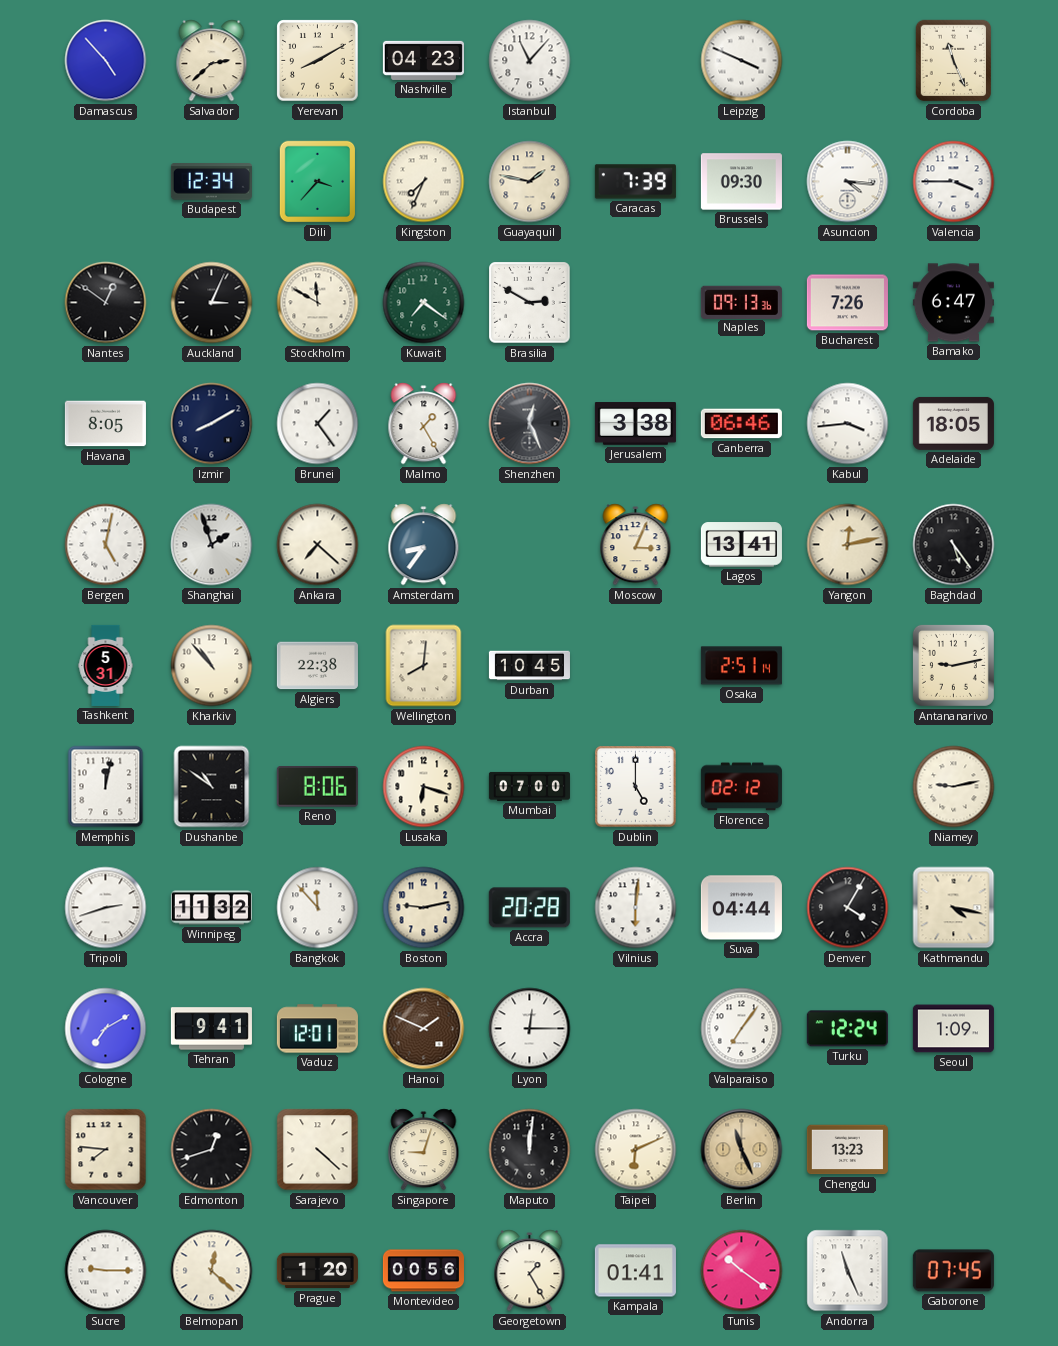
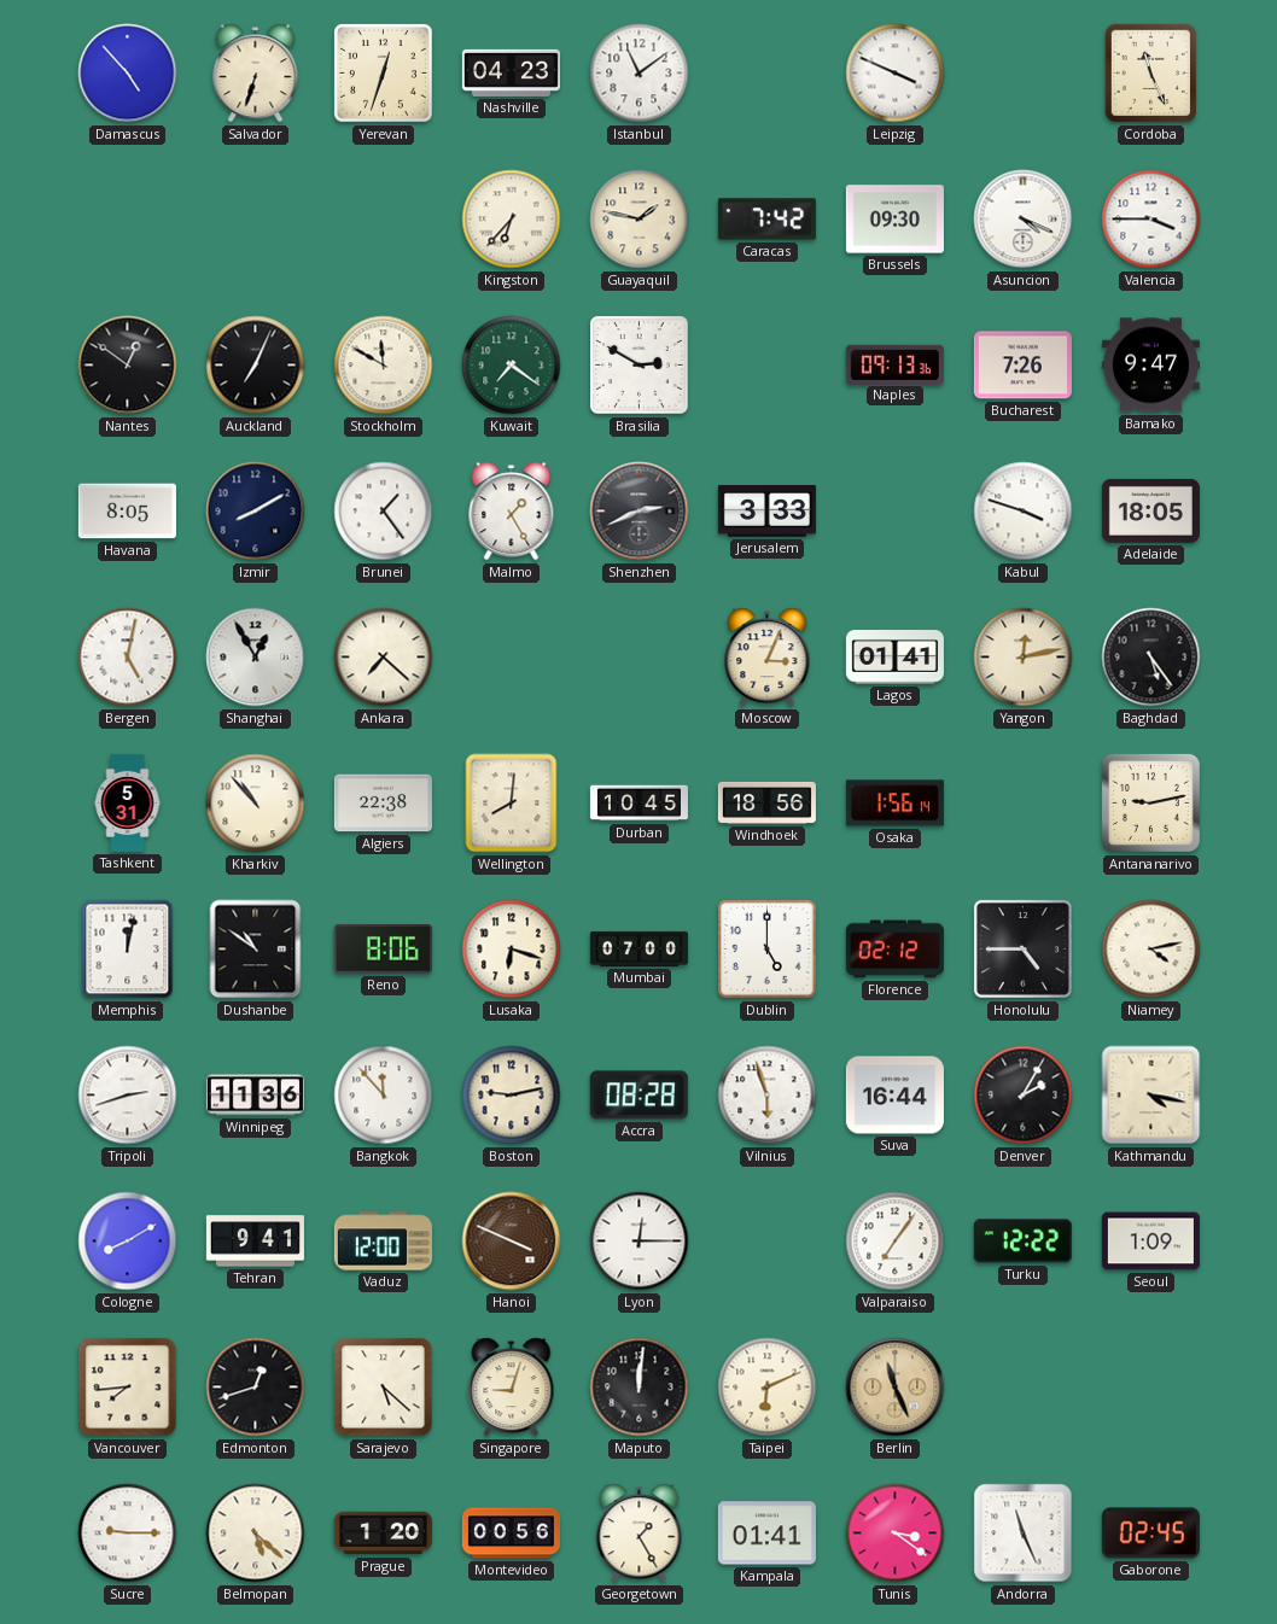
Salvador: 2:38 -> 6:33
Yerevan: 8:10 -> 12:33
Istanbul: 11:07 -> 11:09
Budapest: 12:34 -> none
Dili: 3:37 -> none
Kingston: 7:34 -> 6:37
Caracas: 7:39 -> 7:42
Asuncion: 4:16 -> 4:19
Auckland: 3:04 -> 7:04
Bamako: 6:47 -> 9:47
Shenzhen: 12:26 -> 2:41
Jerusalem: 3:38 -> 3:33
Canberra: 06:46 -> none
Kabul: 3:44 -> 3:48
Shanghai: 1:57 -> 12:55
Amsterdam: 8:36 -> none
Lagos: 13:41 -> 01:41
Windhoek: none -> 18:56
Osaka: 2:51 -> 1:56
Honolulu: none -> 4:45
Niamey: 9:13 -> 4:13
Winnipeg: 11:32 -> 11:36
Accra: 20:28 -> 08:28
Vilnius: 6:01 -> 5:57
Suva: 04:44 -> 16:44
Denver: 4:05 -> 2:05
Cologne: 7:10 -> 8:10
Vaduz: 12:01 -> 12:00
Hanoi: 1:49 -> 3:49
Turku: 12:24 -> 12:22
Vancouver: 7:46 -> 7:44
Sarajevo: 4:22 -> 5:22
Chengdu: 13:23 -> none
Belmopan: 12:22 -> 5:22
Tunis: 10:21 -> 3:21
Gaborone: 07:45 -> 02:45
